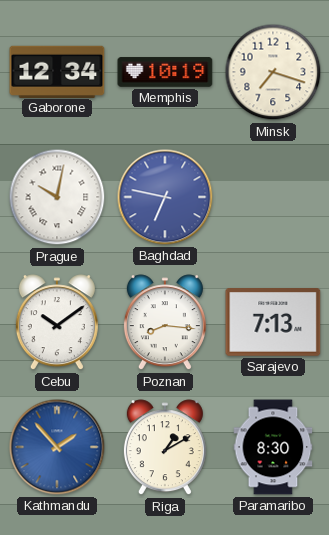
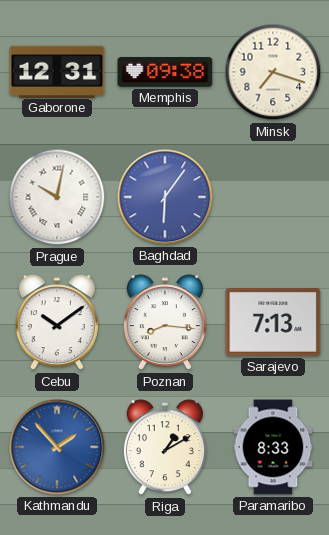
Gaborone: 12:34 -> 12:31
Memphis: 10:19 -> 09:38
Baghdad: 6:47 -> 6:06
Paramaribo: 8:30 -> 8:33
